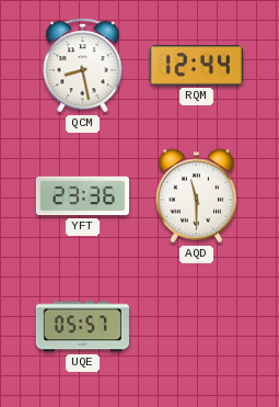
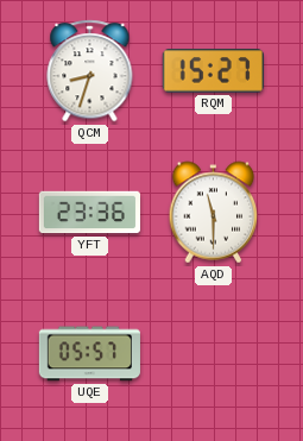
QCM: 8:28 -> 8:33
RQM: 12:44 -> 15:27
